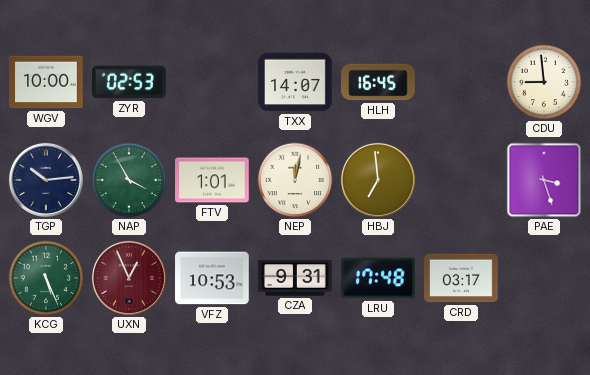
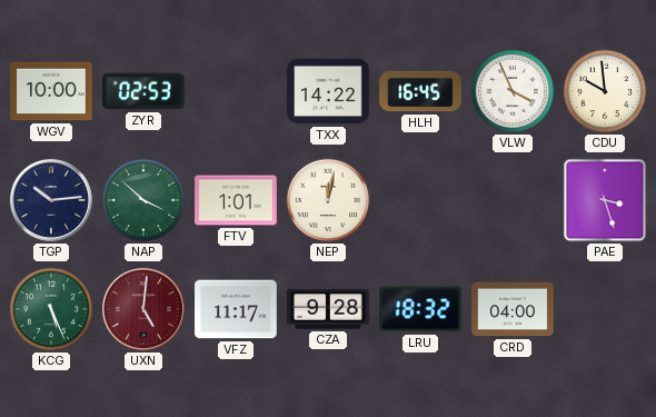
TXX: 14:07 -> 14:22
VLW: none -> 3:56
CDU: 8:59 -> 9:59
NAP: 3:55 -> 3:52
HBJ: 6:59 -> none
UXN: 12:56 -> 5:01
VFZ: 10:53 -> 11:17
CZA: 9:31 -> 9:28
LRU: 17:48 -> 18:32
CRD: 03:17 -> 04:00
